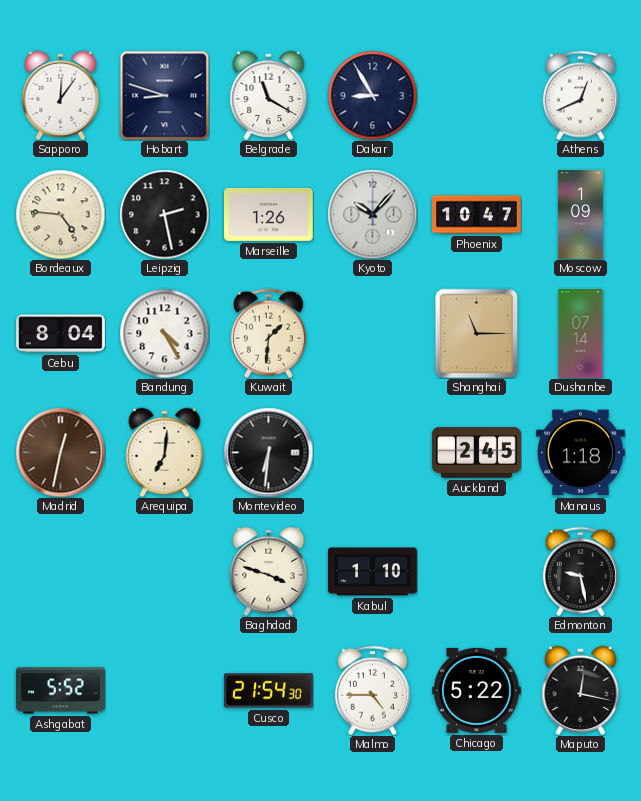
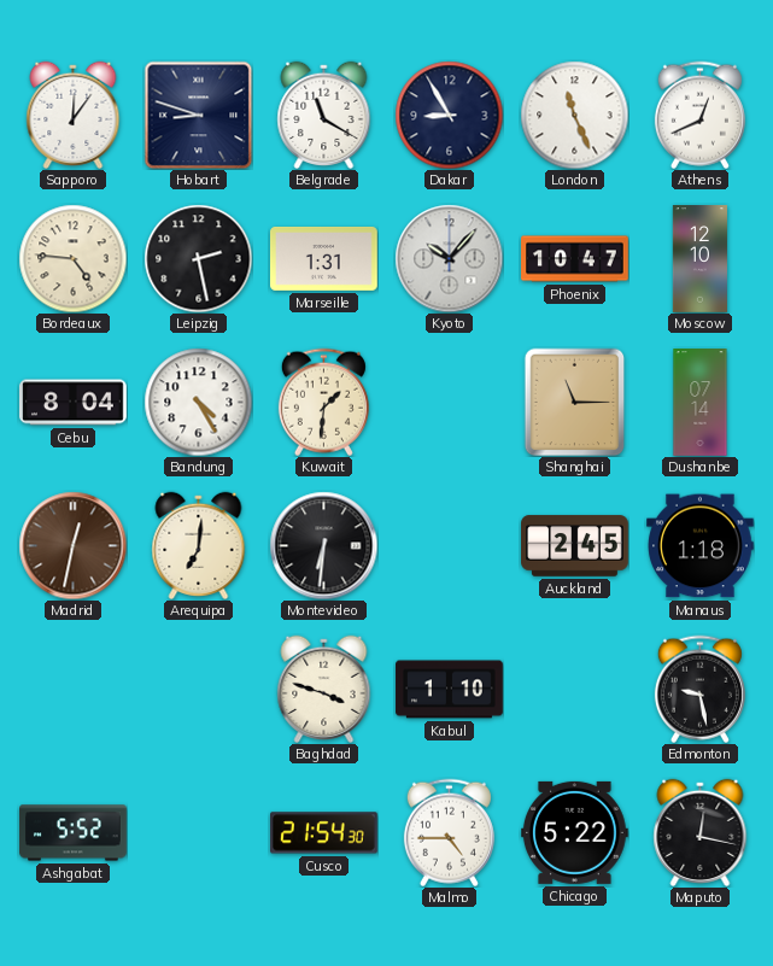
London: none -> 11:26
Marseille: 1:26 -> 1:31
Moscow: 1:09 -> 12:10
